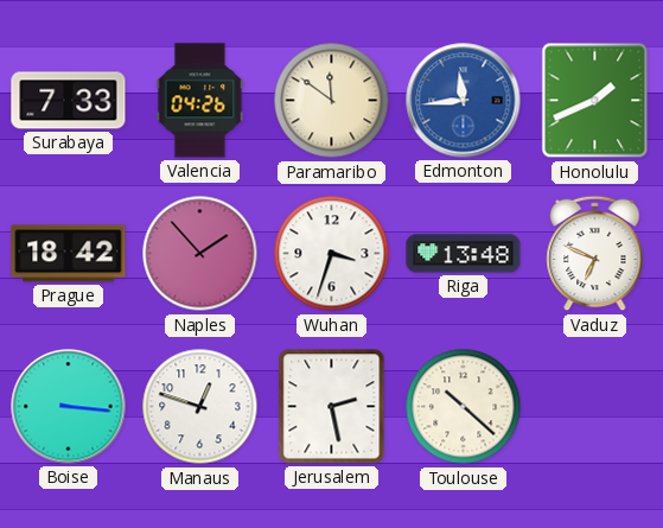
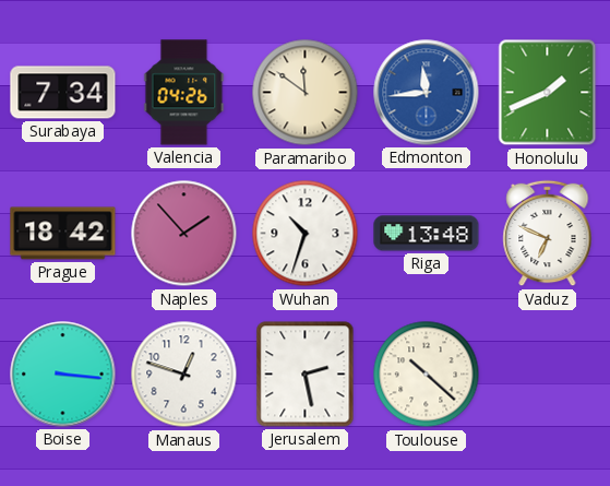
Surabaya: 7:33 -> 7:34
Wuhan: 3:33 -> 10:33
